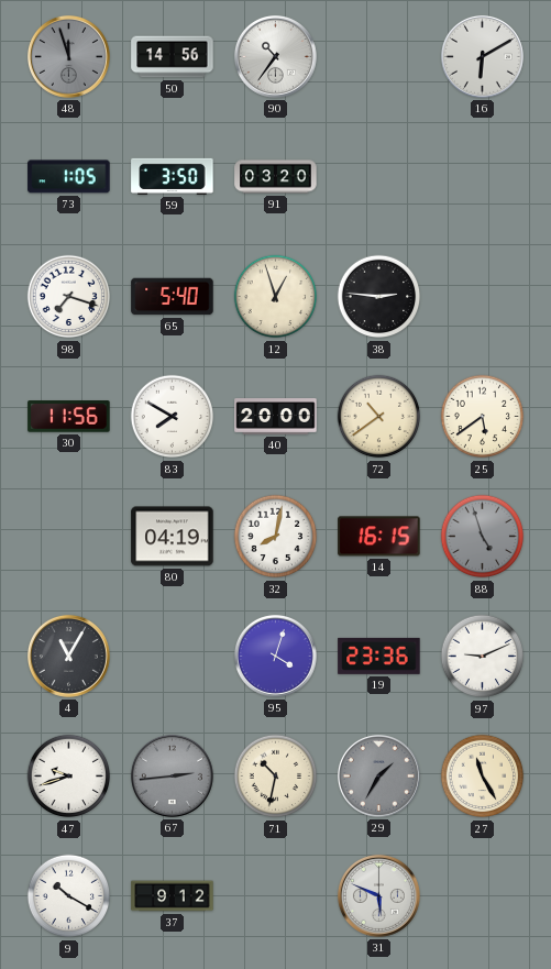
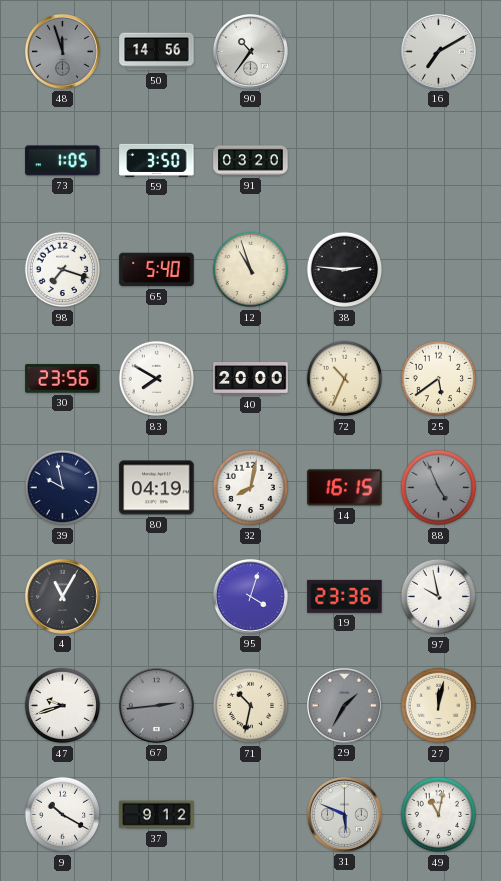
16: 6:10 -> 7:10
12: 12:57 -> 10:57
30: 11:56 -> 23:56
72: 10:39 -> 10:34
39: none -> 9:58
88: 4:57 -> 4:56
97: 9:11 -> 9:58
27: 11:25 -> 12:02
49: none -> 11:02
